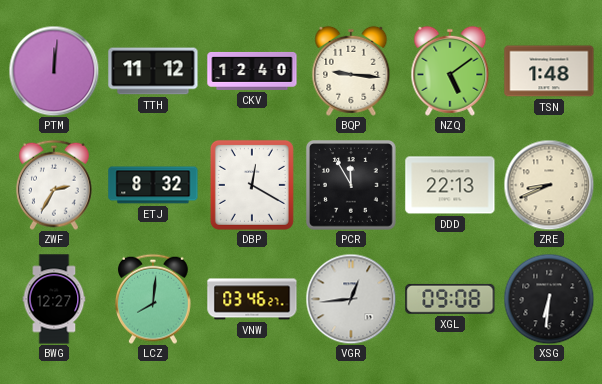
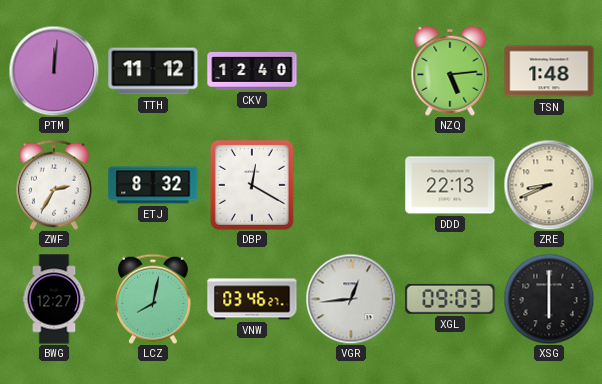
BQP: 9:16 -> none
NZQ: 5:09 -> 5:14
PCR: 11:55 -> none
LCZ: 8:01 -> 8:02
XGL: 09:08 -> 09:03
XSG: 6:31 -> 6:00
